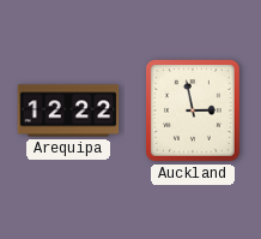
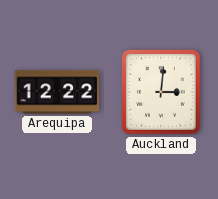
Auckland: 2:58 -> 3:01
